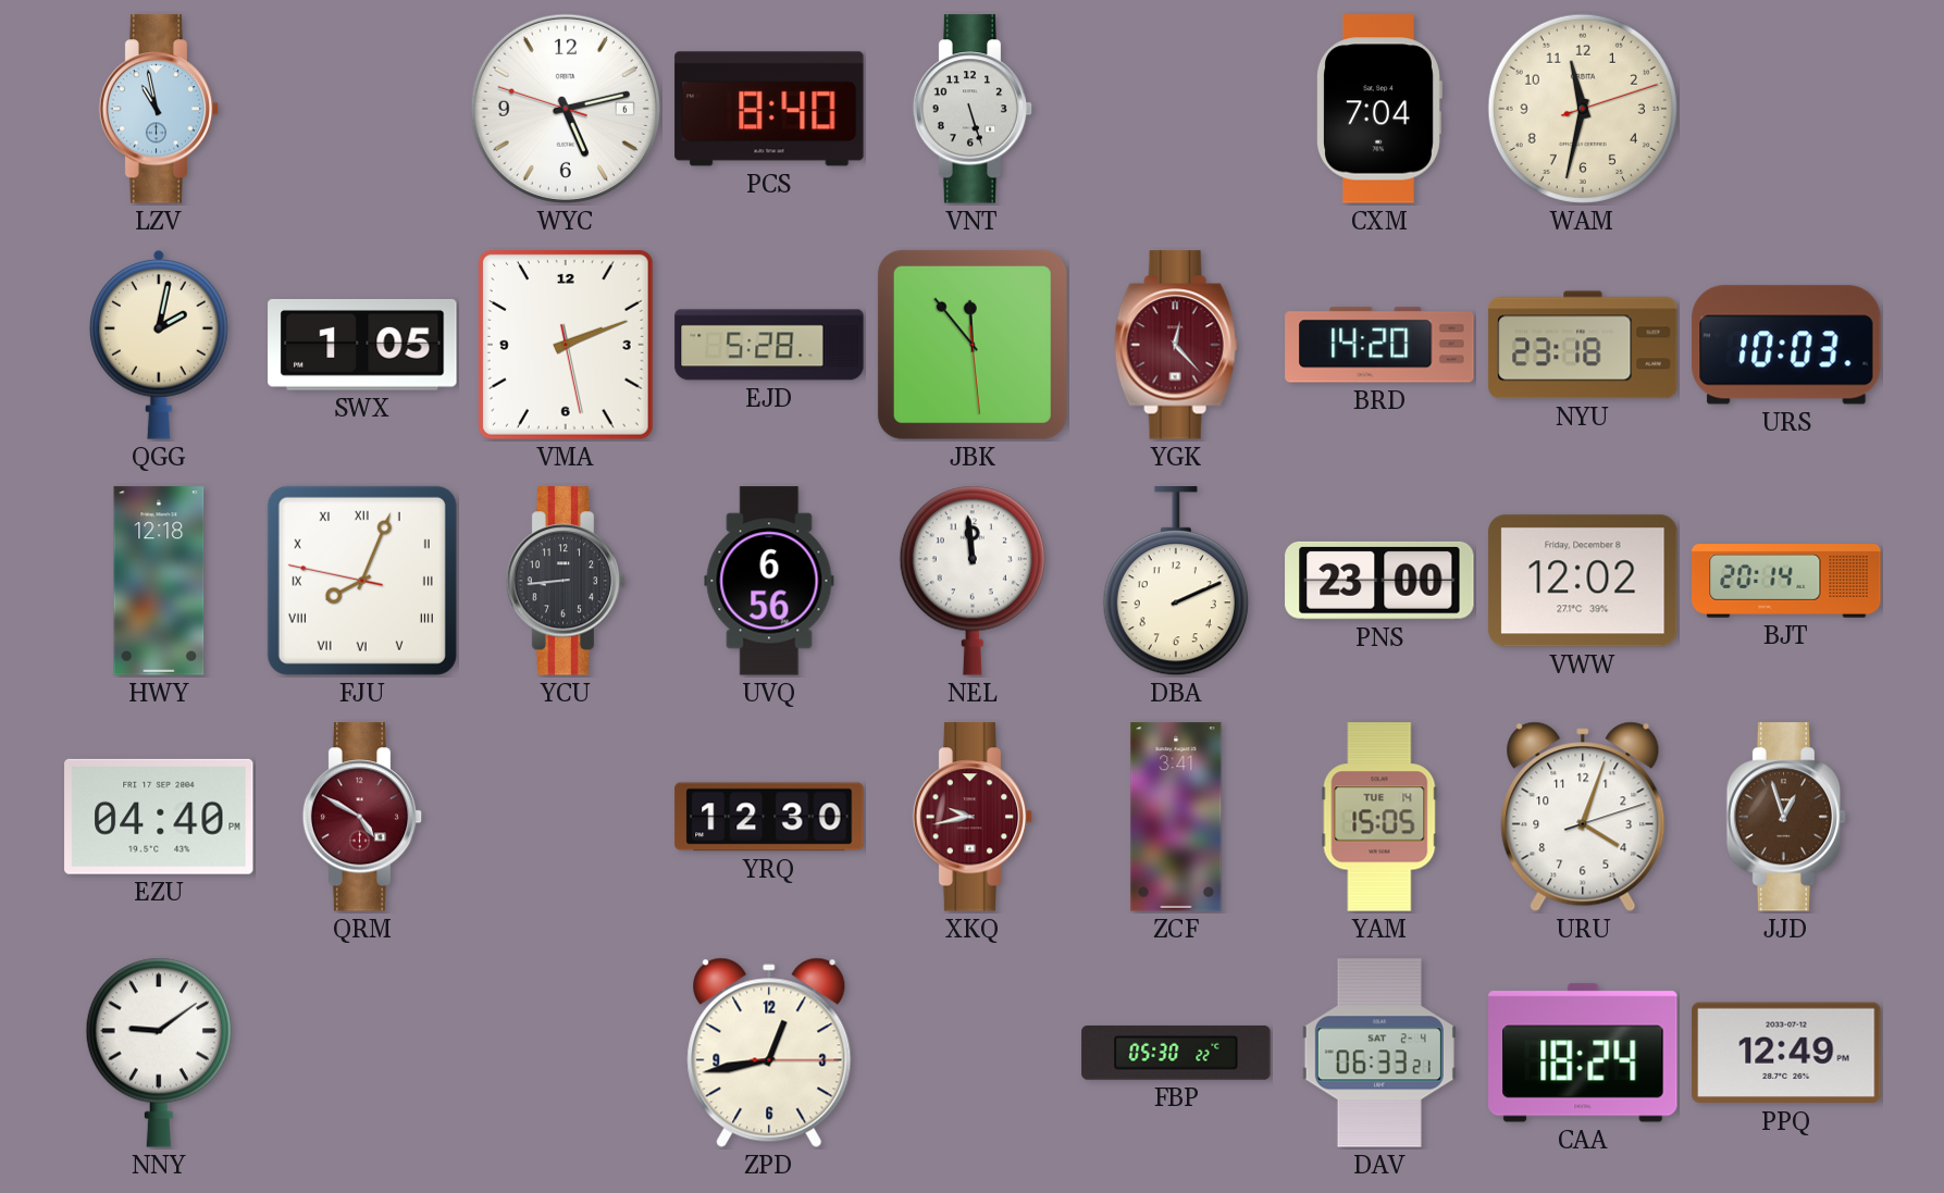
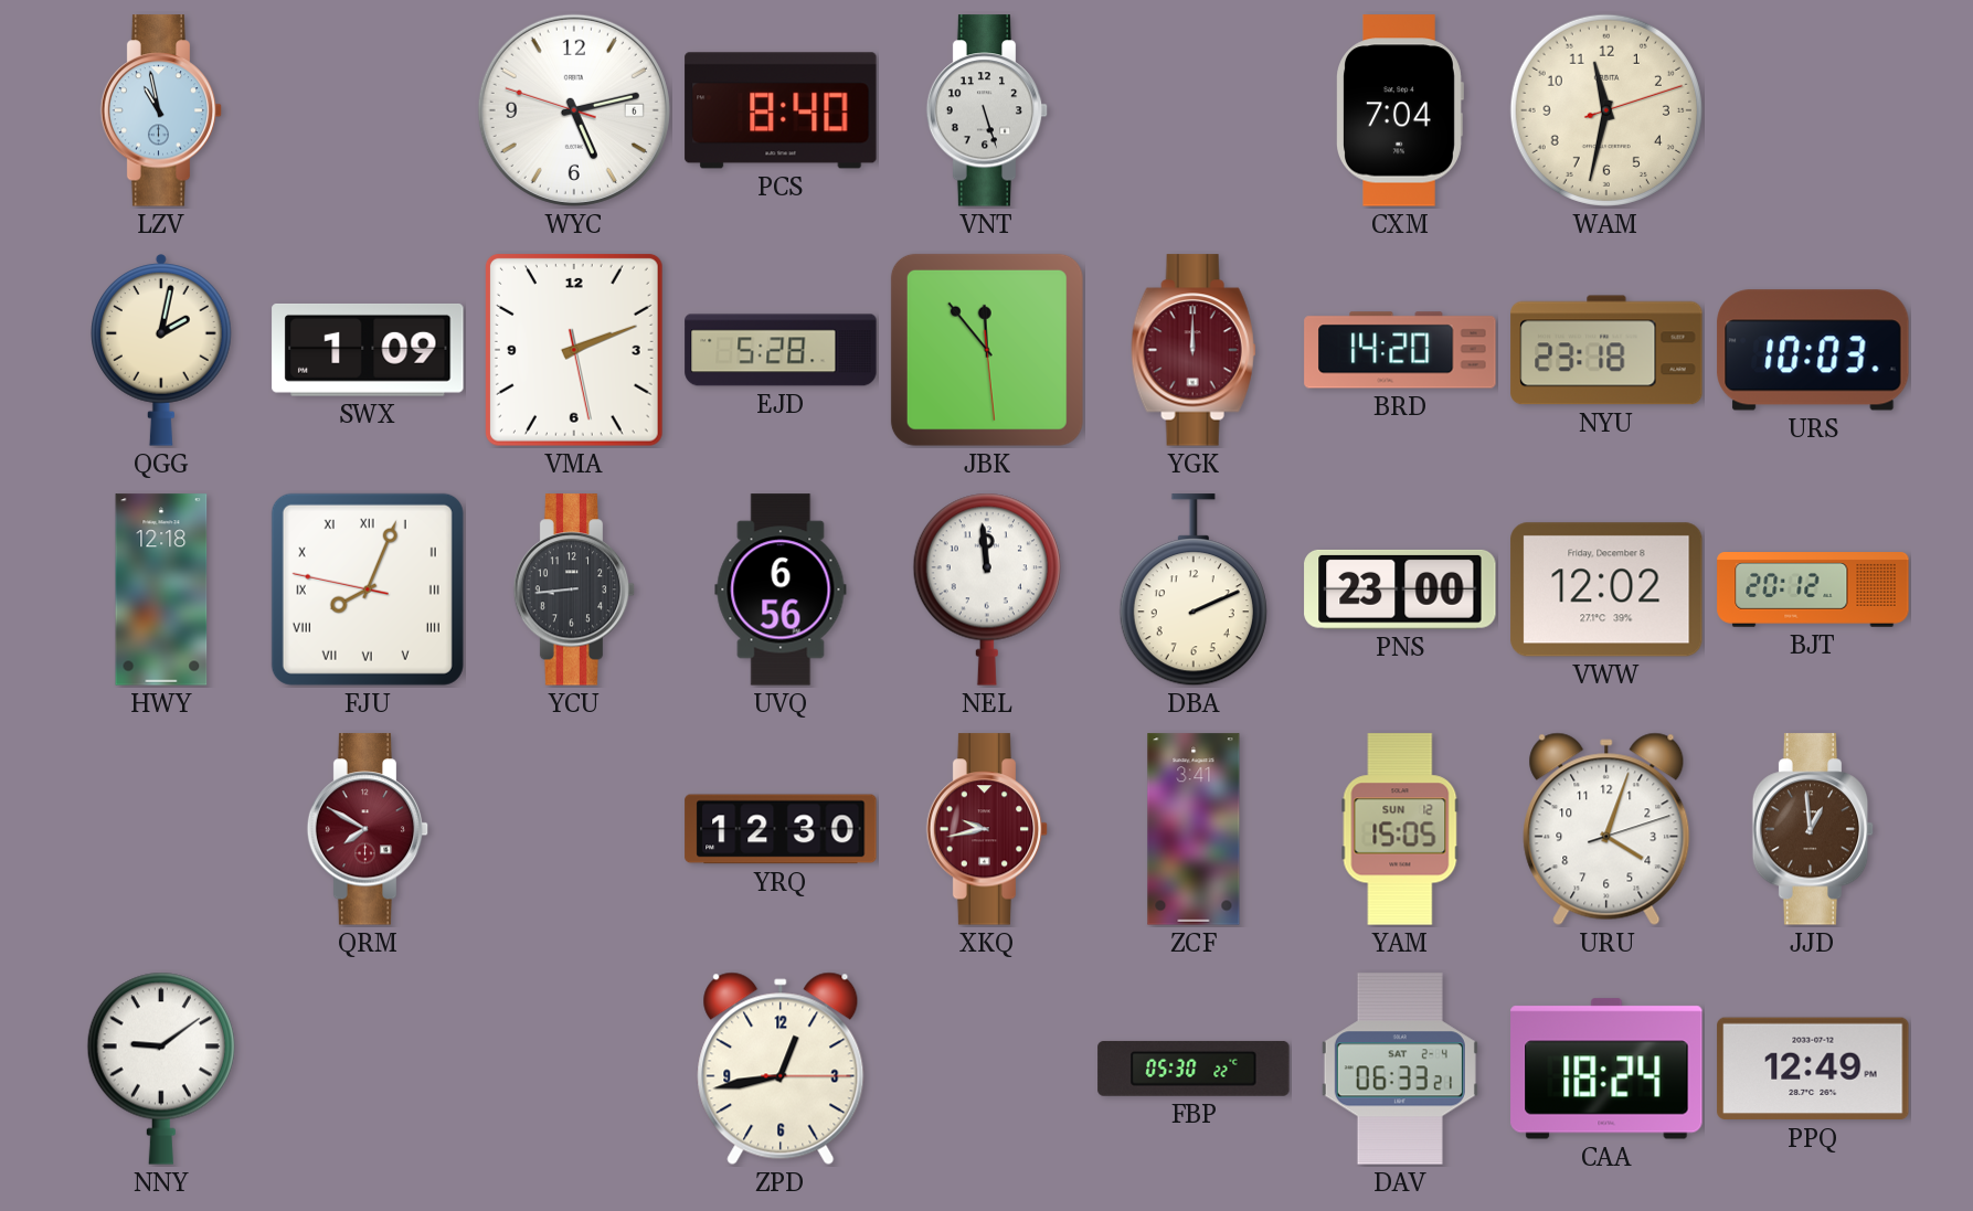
SWX: 1:05 -> 1:09
YGK: 12:23 -> 12:00
BJT: 20:14 -> 20:12
EZU: 04:40 -> none
QRM: 4:50 -> 7:50
YAM date: TUE 14 -> SUN 12
JJD: 12:57 -> 12:59
